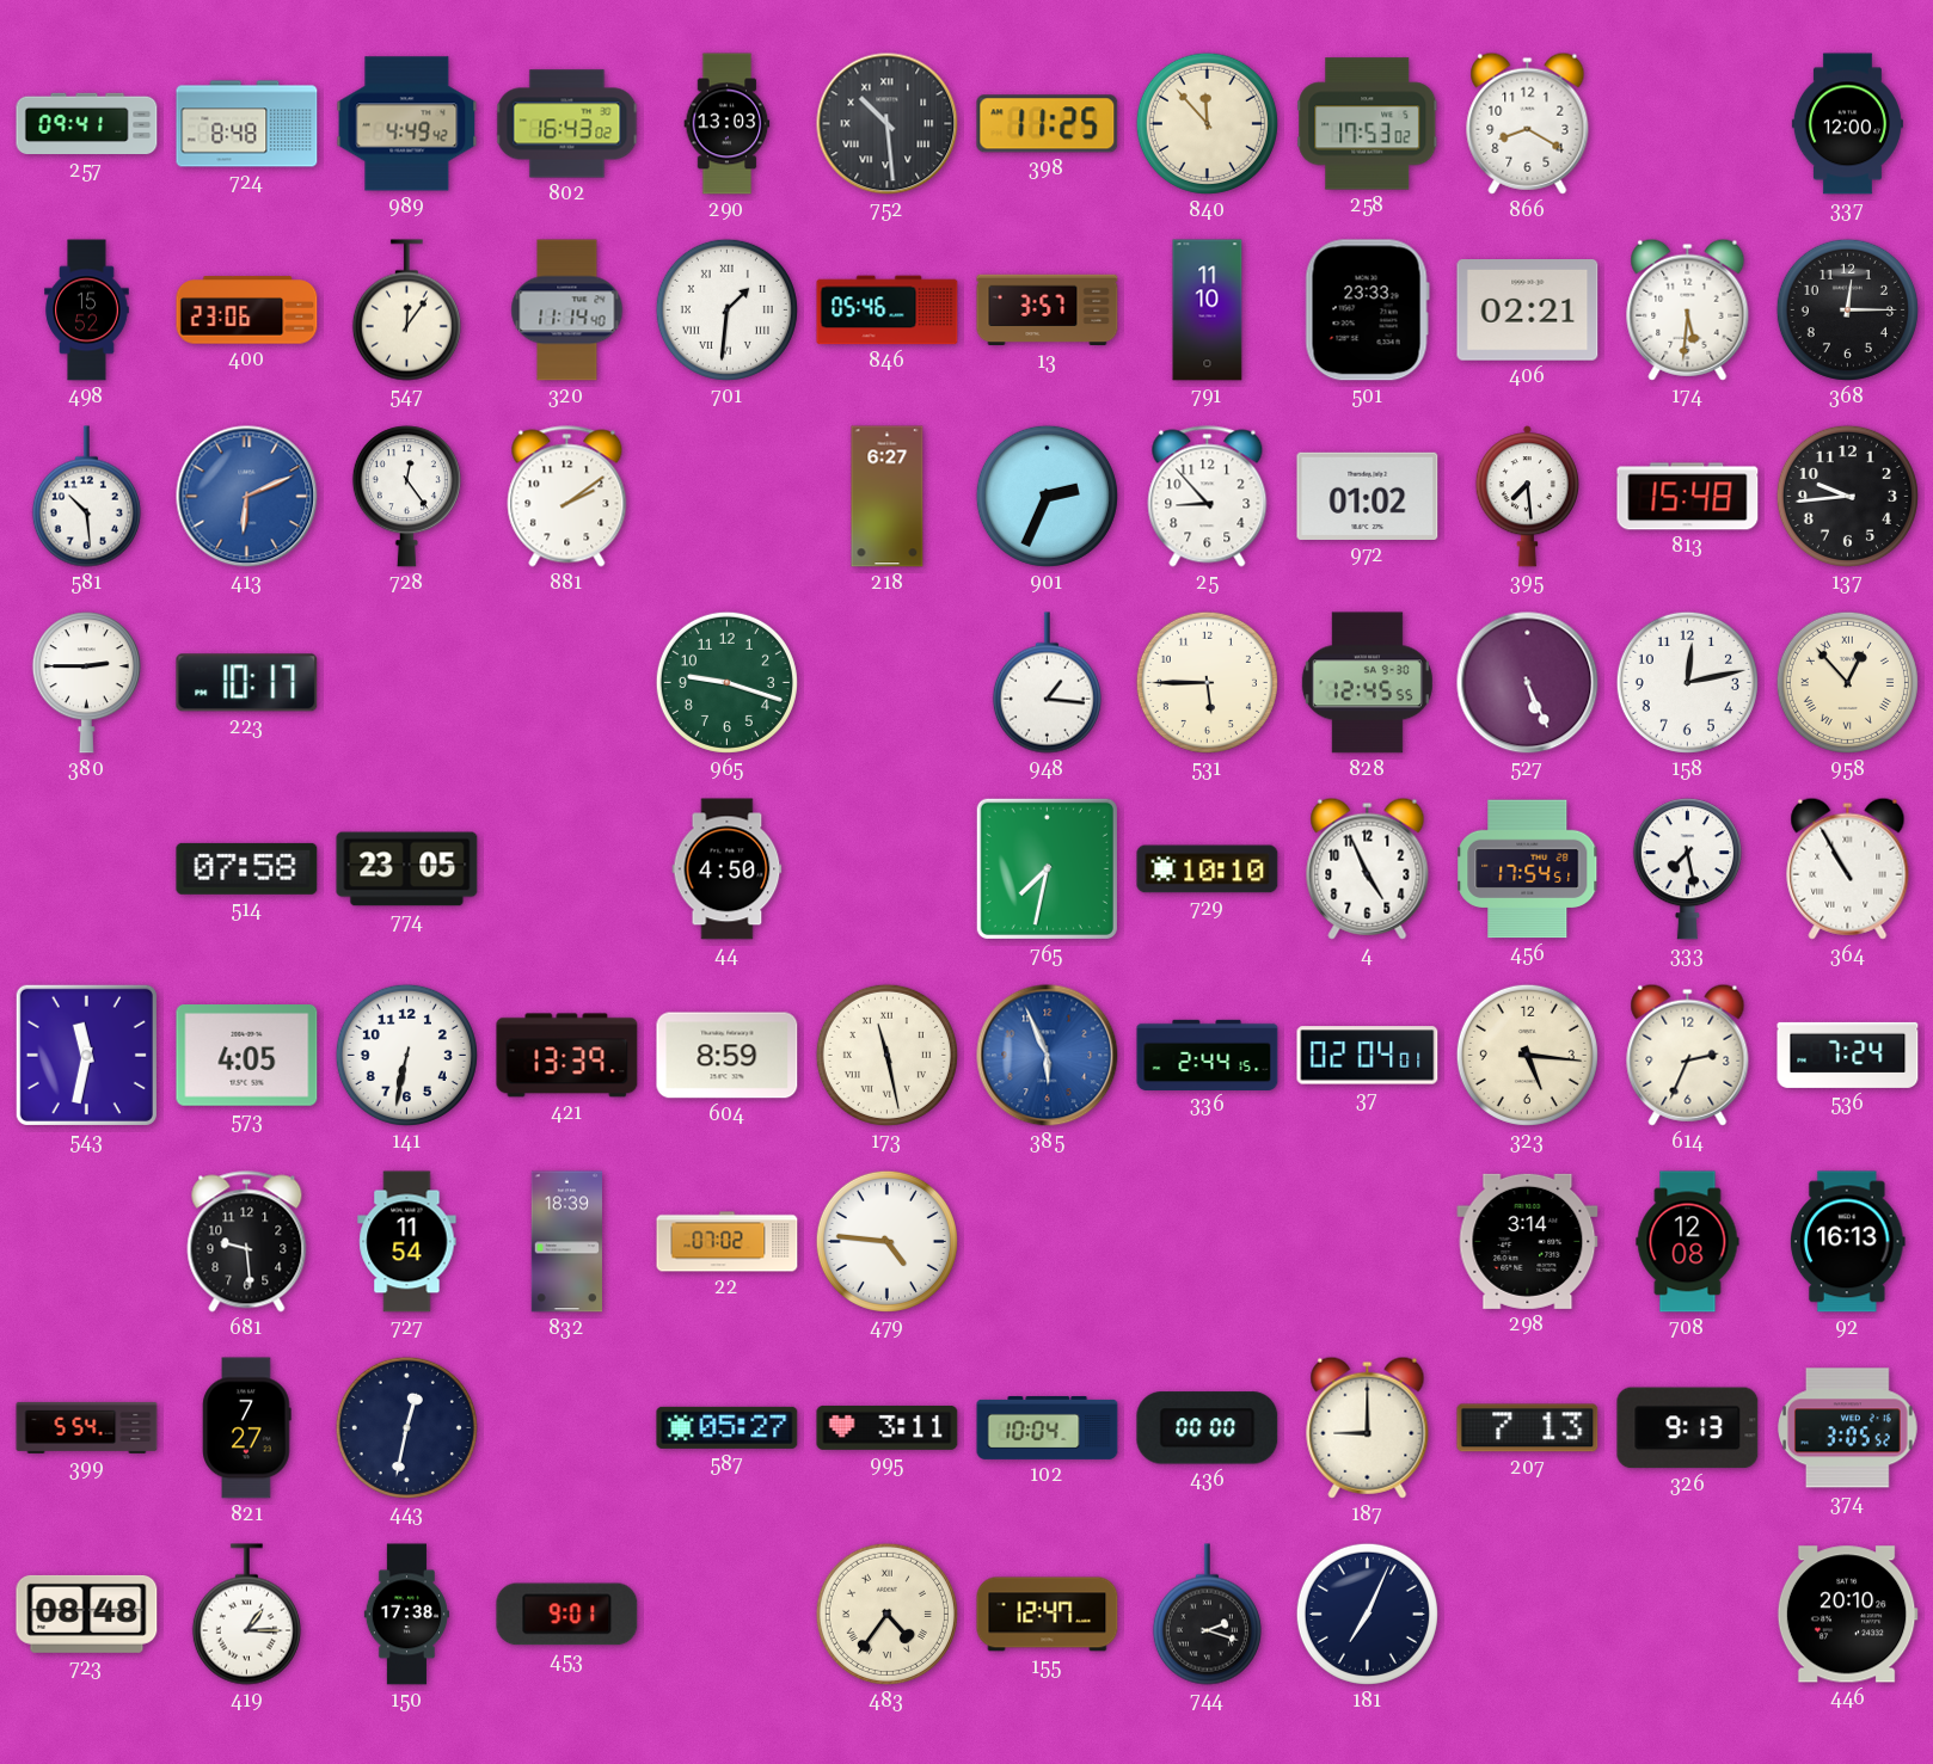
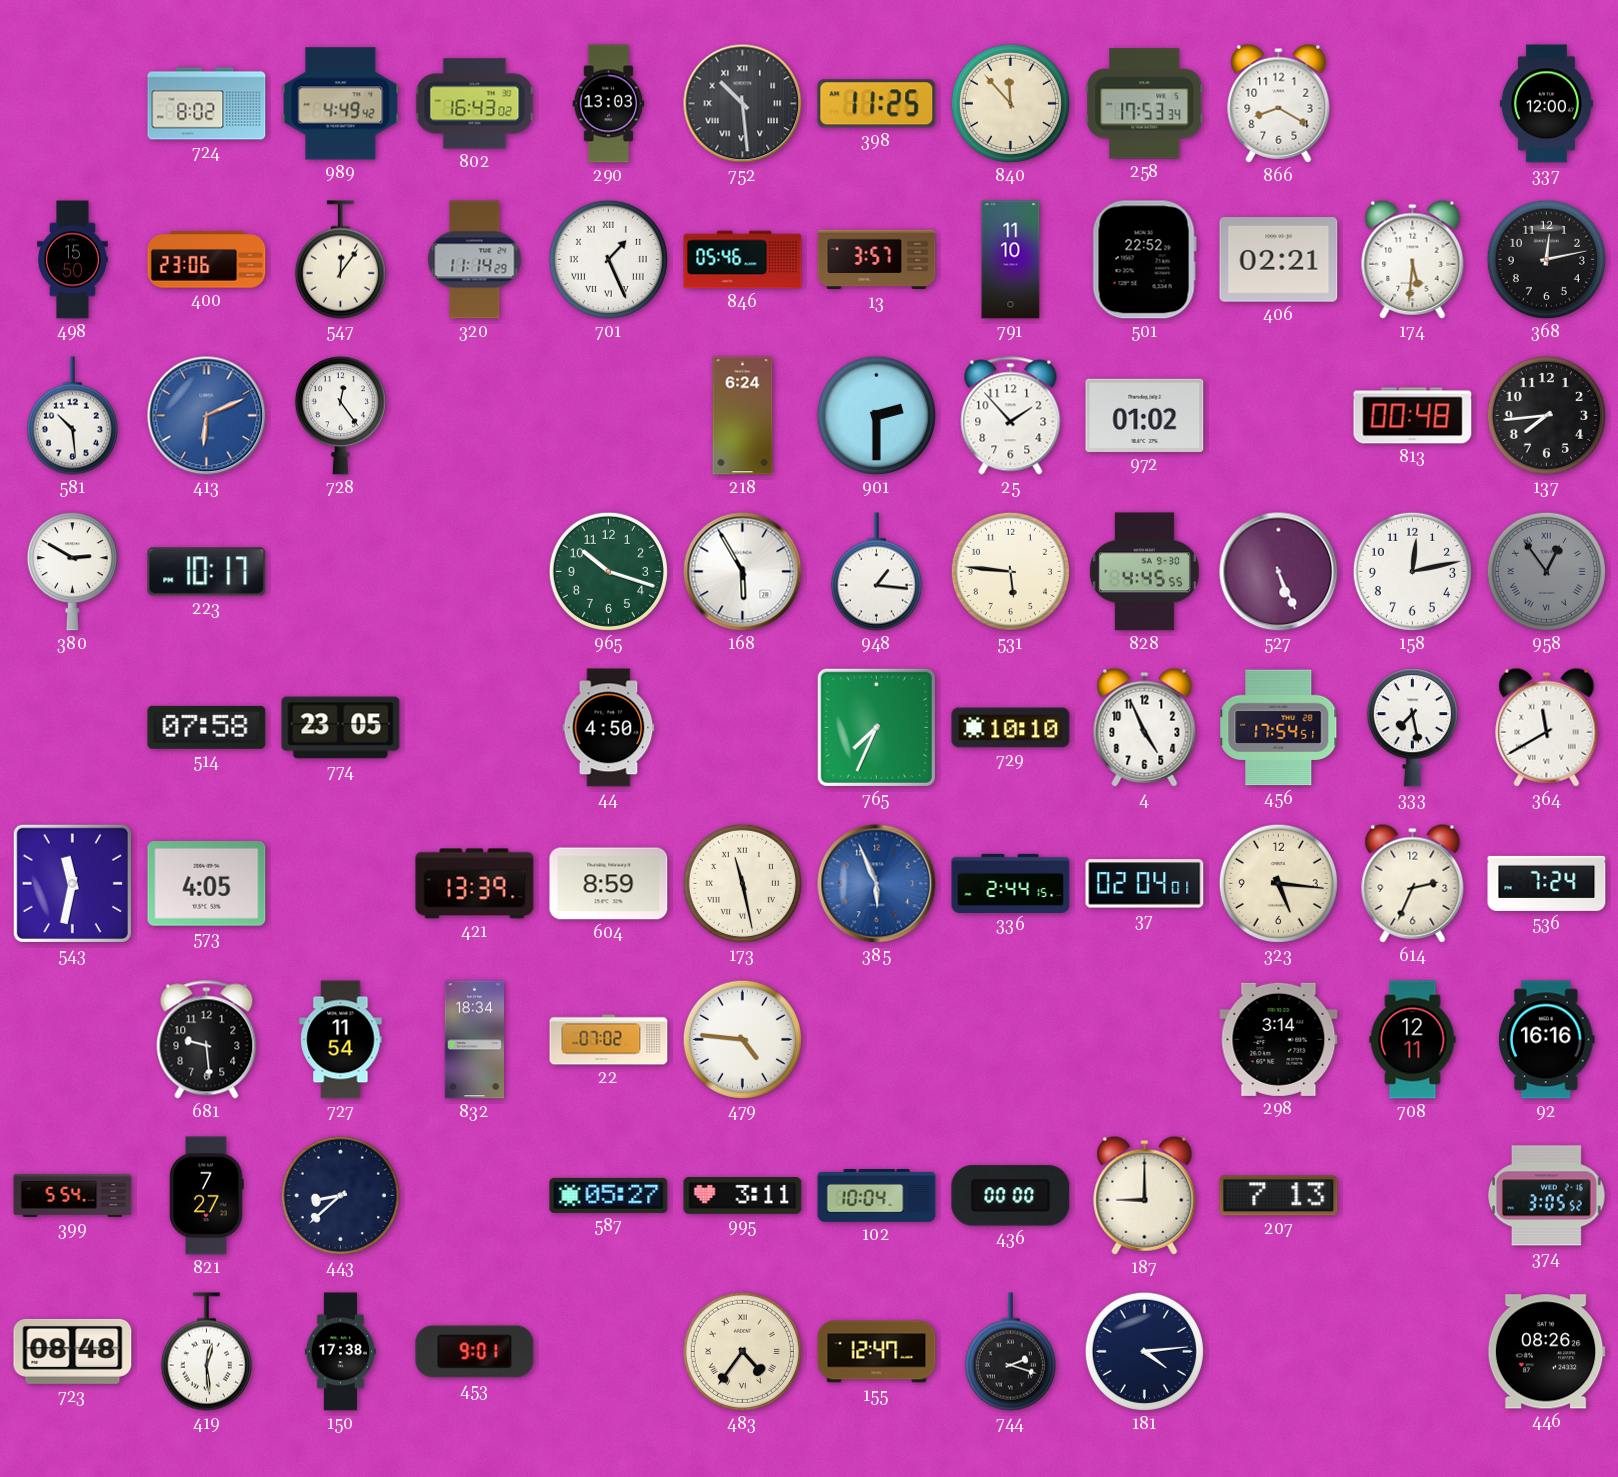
257: 09:41 -> none
724: 8:48 -> 8:02
258: 17:53:02 -> 17:53:34
498: 15:52 -> 15:50
320: 11:14:40 -> 11:14:29
701: 1:31 -> 1:26
501: 23:33 -> 22:52
368: 12:15 -> 12:13
881: 2:09 -> none
218: 6:27 -> 6:24
901: 2:34 -> 2:30
25: 8:53 -> 1:53
395: 7:29 -> none
813: 15:48 -> 00:48
137: 9:44 -> 7:44
380: 2:45 -> 2:50
965: 9:18 -> 10:18
168: none -> 5:55
531: 5:45 -> 5:46
828: 12:45 -> 4:45
958: 12:53 -> 12:54
958 dial: cream -> grey
765: 7:32 -> 7:34
364: 10:55 -> 11:40
141: 6:32 -> none
832: 18:39 -> 18:34
708: 12:08 -> 12:11
92: 16:13 -> 16:16
443: 12:32 -> 8:38
326: 9:13 -> none
419: 1:15 -> 12:29
181: 7:04 -> 4:14
446: 20:10 -> 08:26
